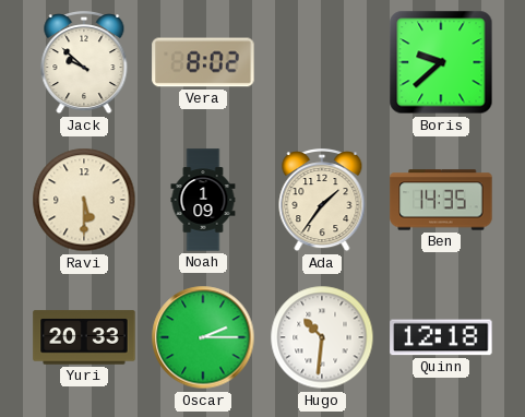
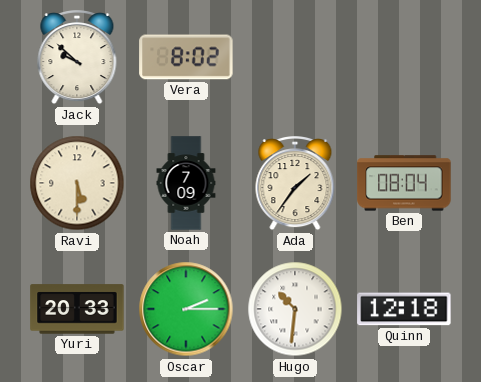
Boris: 9:38 -> none
Noah: 1:09 -> 7:09
Ben: 14:35 -> 08:04
